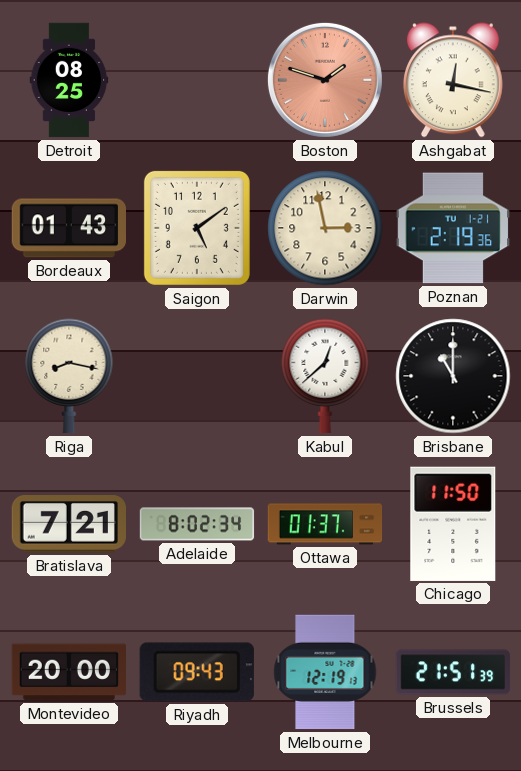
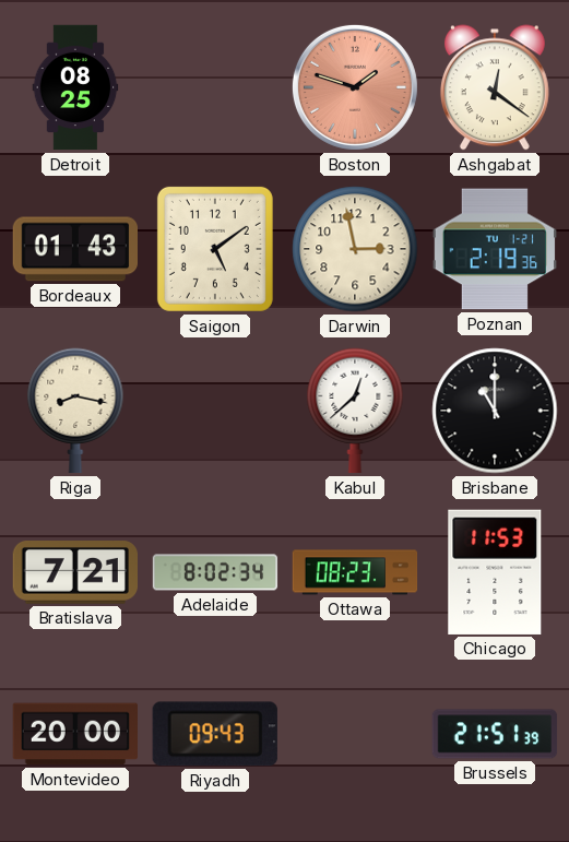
Ashgabat: 12:17 -> 12:21
Ottawa: 01:37 -> 08:23
Chicago: 11:50 -> 11:53
Melbourne: 12:19 -> none
